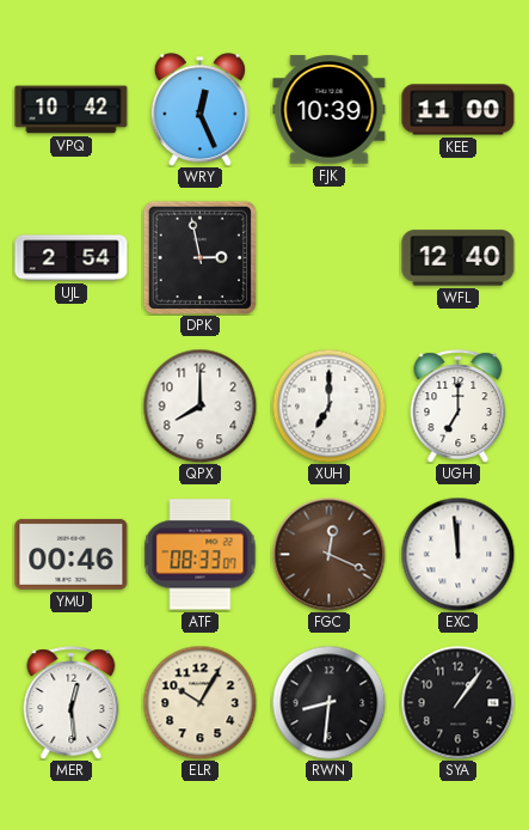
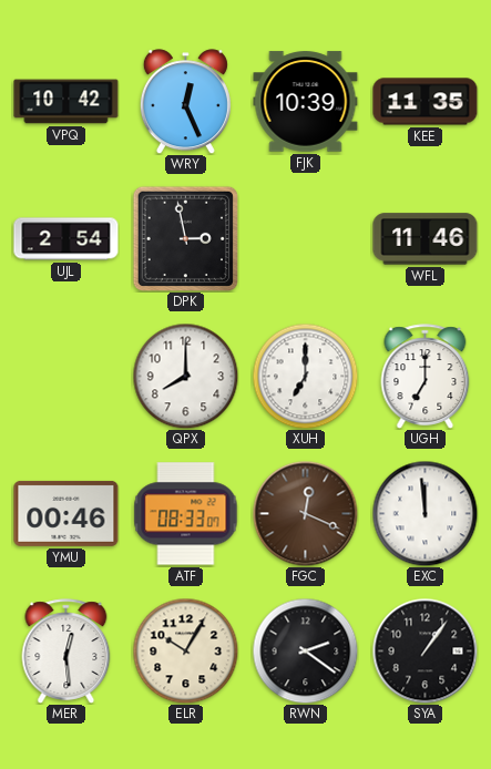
KEE: 11:00 -> 11:35
WFL: 12:40 -> 11:46
RWN: 8:31 -> 2:21
